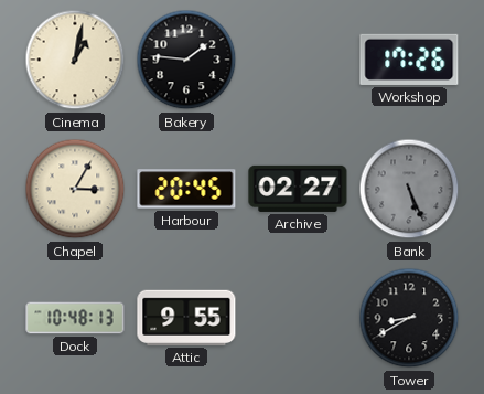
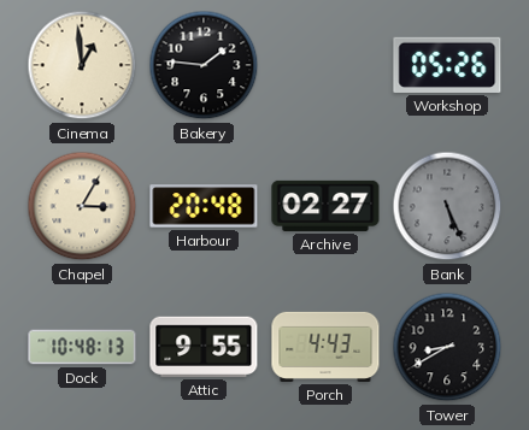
Cinema: 1:02 -> 12:59
Workshop: 17:26 -> 05:26
Harbour: 20:45 -> 20:48
Porch: none -> 4:43
